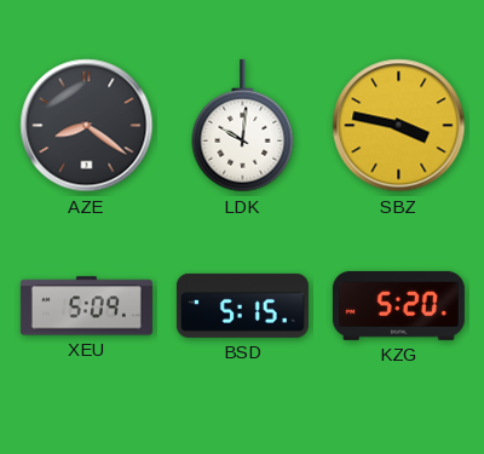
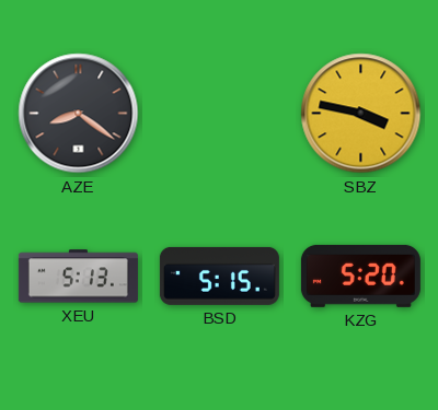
LDK: 10:01 -> none
XEU: 5:09 -> 5:13
